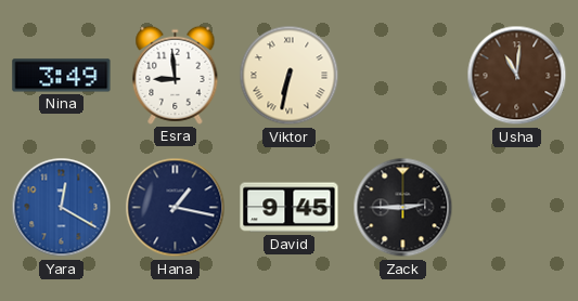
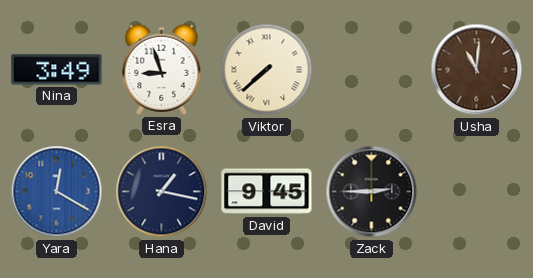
Esra: 8:59 -> 8:57
Viktor: 6:32 -> 7:38
